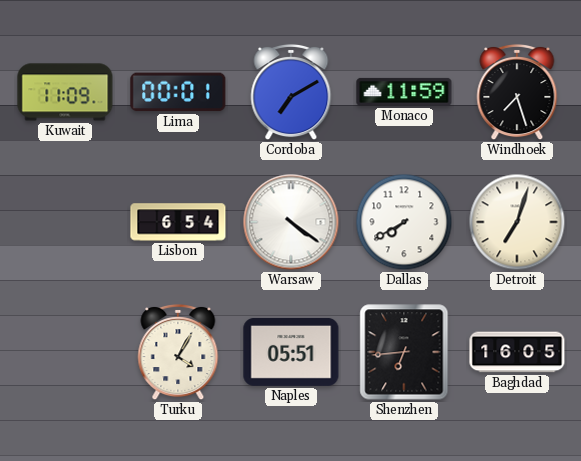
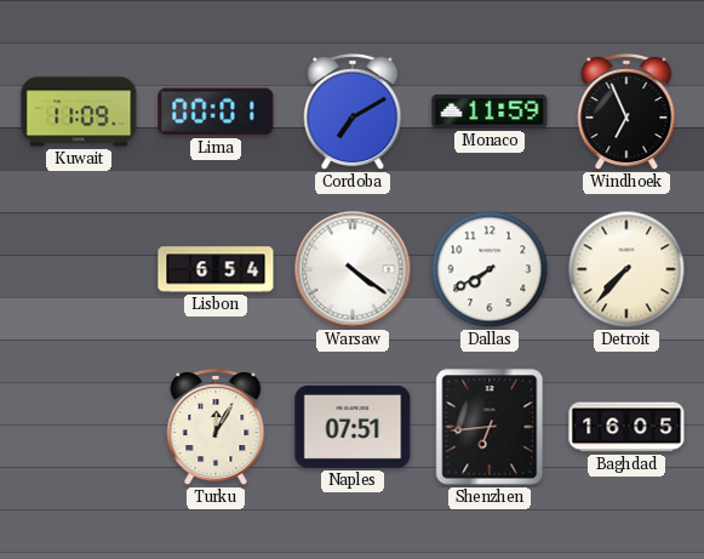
Windhoek: 7:27 -> 6:56
Detroit: 7:03 -> 7:37
Turku: 4:05 -> 12:05
Naples: 05:51 -> 07:51
